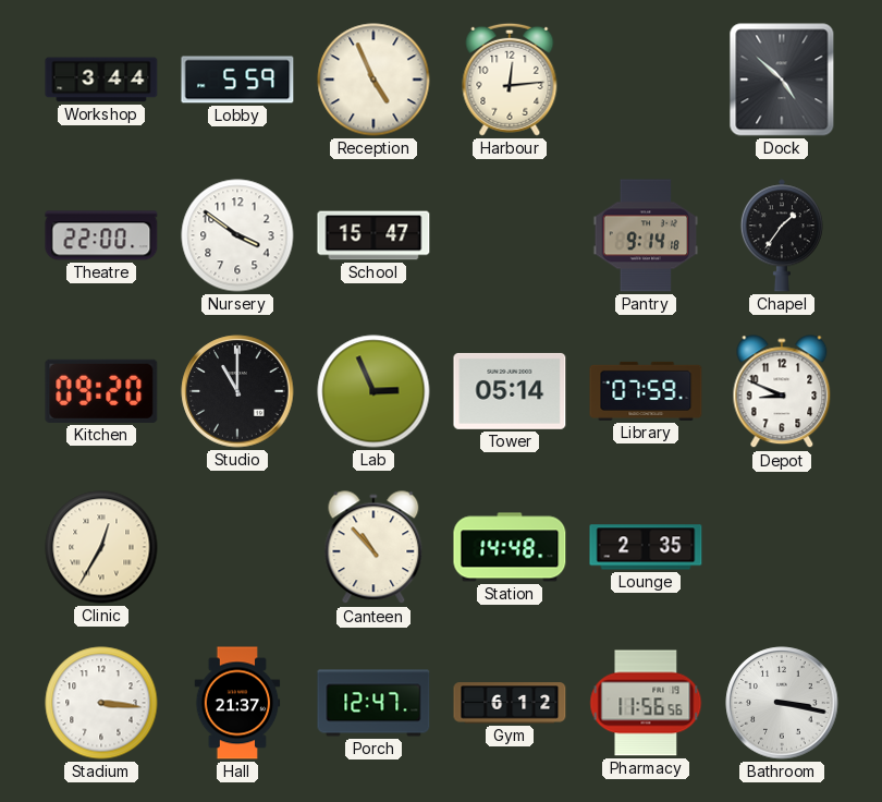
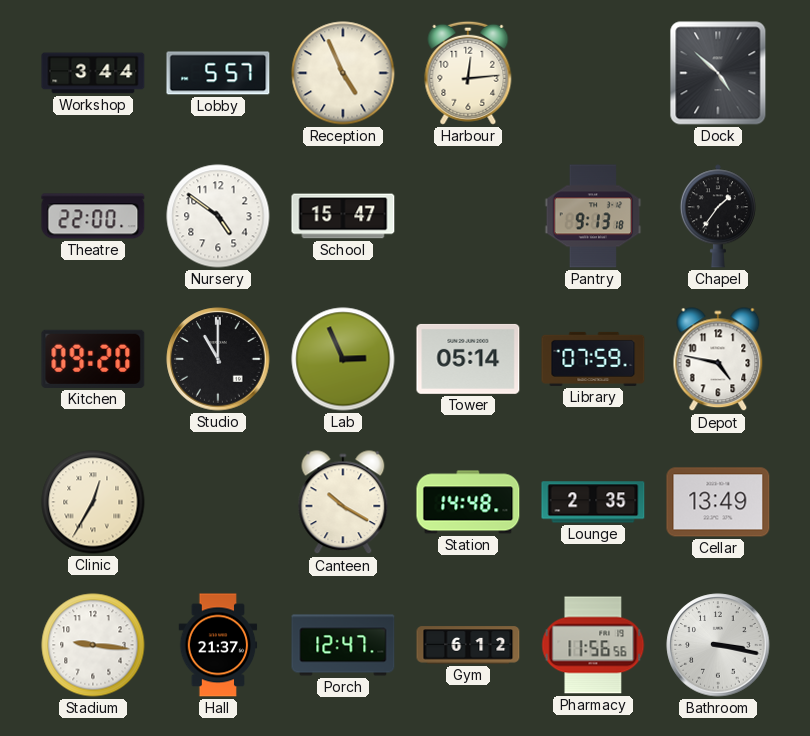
Lobby: 5:59 -> 5:57
Nursery: 3:51 -> 4:51
Pantry: 9:14 -> 9:13
Depot: 8:49 -> 4:47
Canteen: 10:53 -> 10:20
Cellar: none -> 13:49
Stadium: 3:16 -> 9:16
